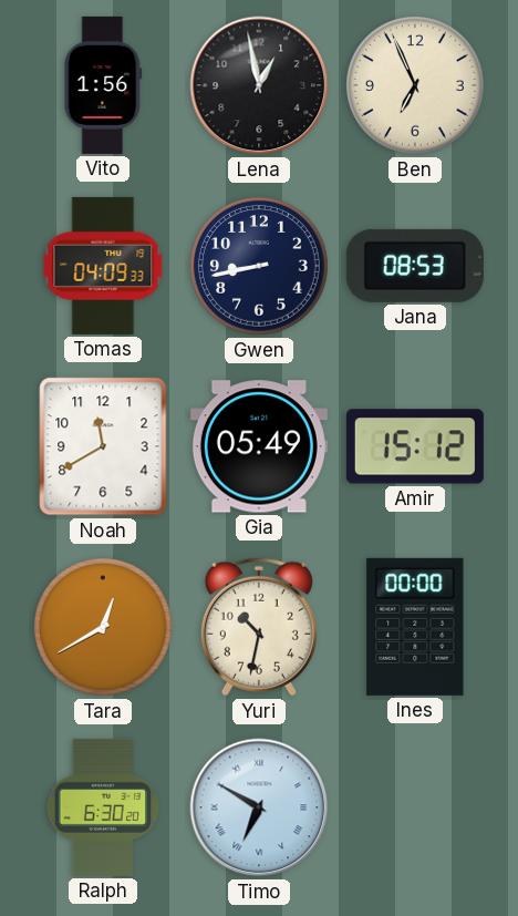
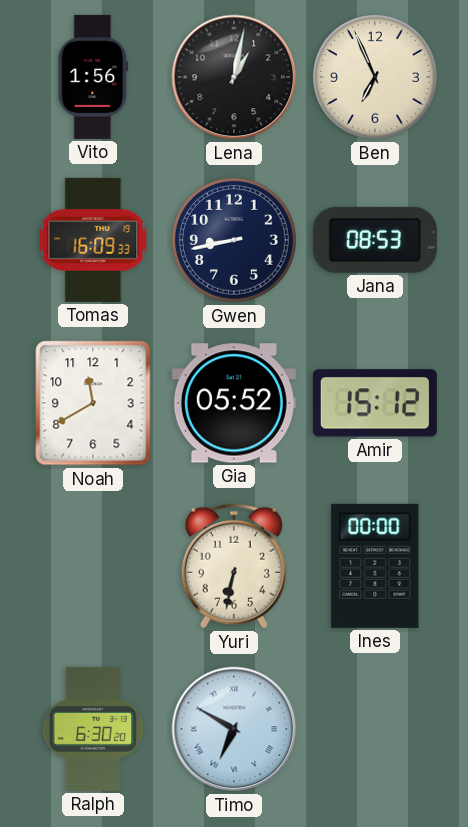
Lena: 12:58 -> 1:02
Tomas: 04:09 -> 16:09
Gia: 05:49 -> 05:52
Tara: 12:40 -> none
Yuri: 10:32 -> 6:32
